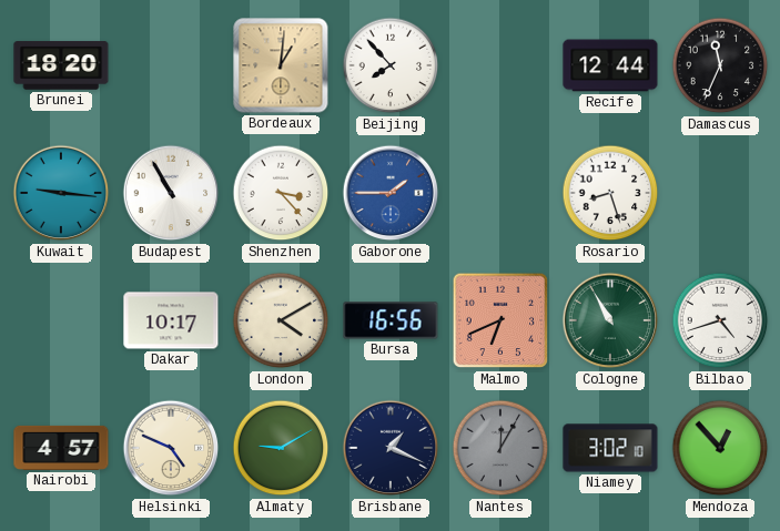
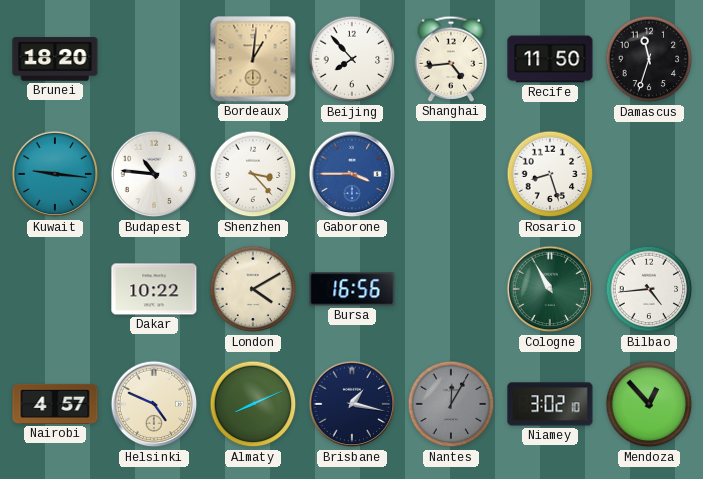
Shanghai: none -> 4:44
Recife: 12:44 -> 11:50
Damascus: 11:34 -> 11:33
Budapest: 10:55 -> 10:46
Gaborone: 1:45 -> 3:45
Dakar: 10:17 -> 10:22
Malmo: 6:41 -> none
Bilbao: 4:42 -> 4:44
Almaty: 9:10 -> 8:11
Brisbane: 1:19 -> 1:17
